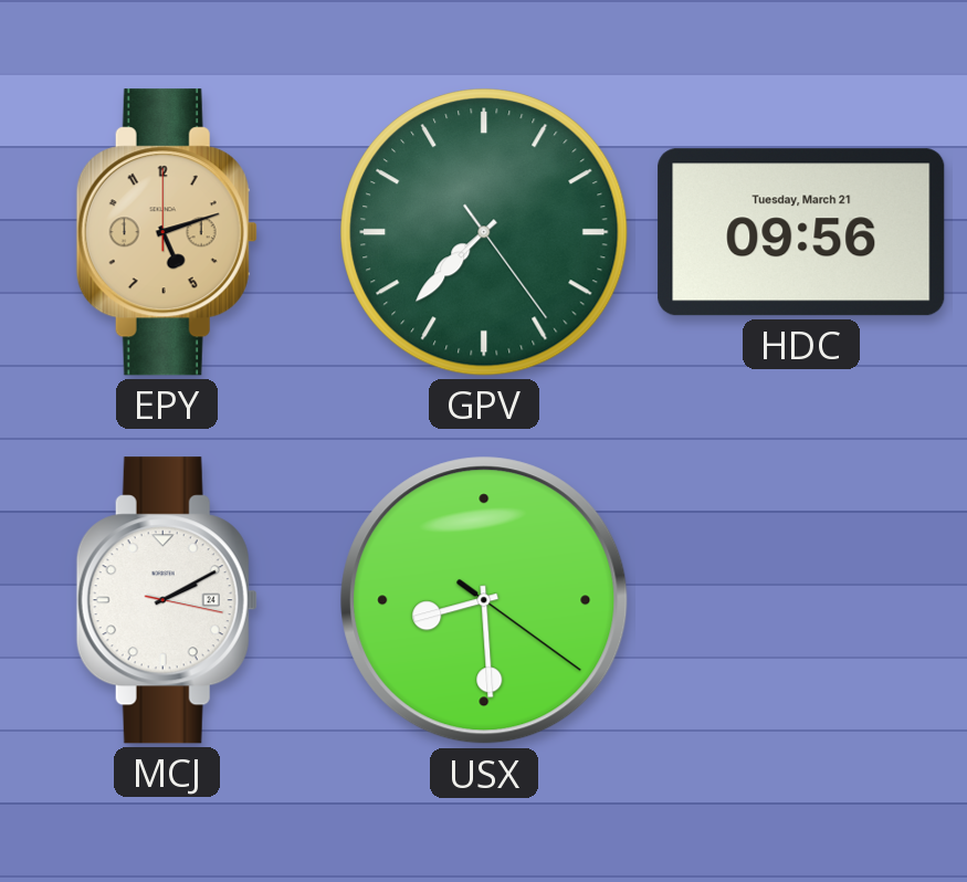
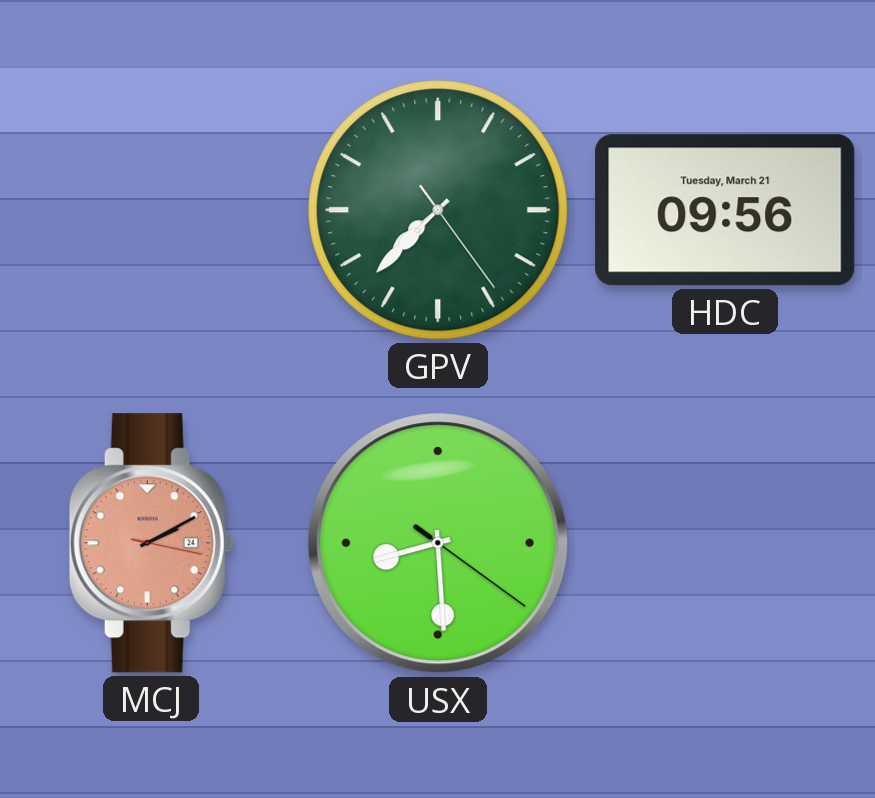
EPY: 5:12 -> none
MCJ dial: white -> salmon
